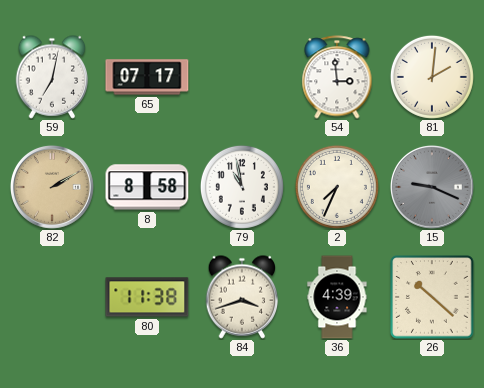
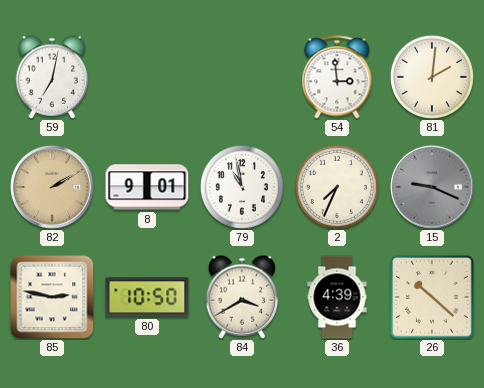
65: 07:17 -> none
8: 8:58 -> 9:01
85: none -> 2:47
80: 11:38 -> 10:50
84: 3:42 -> 3:40
